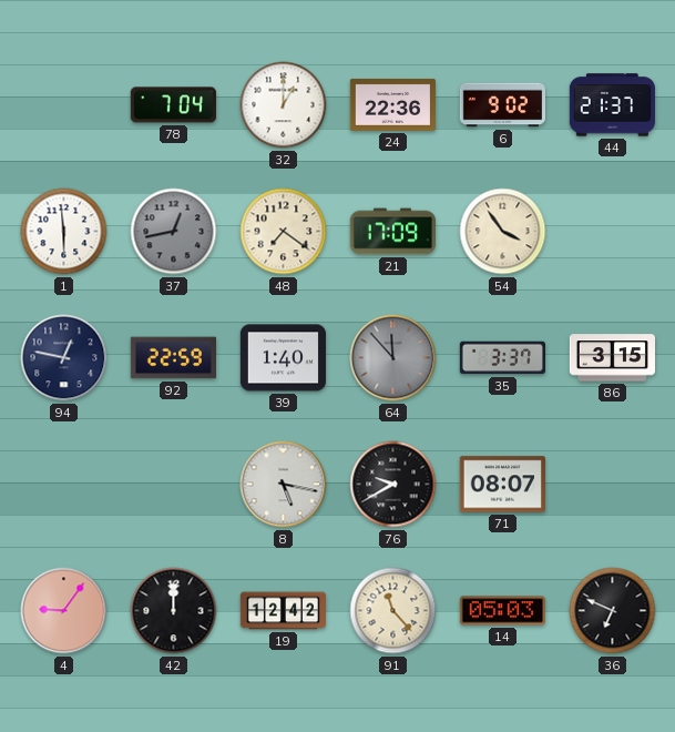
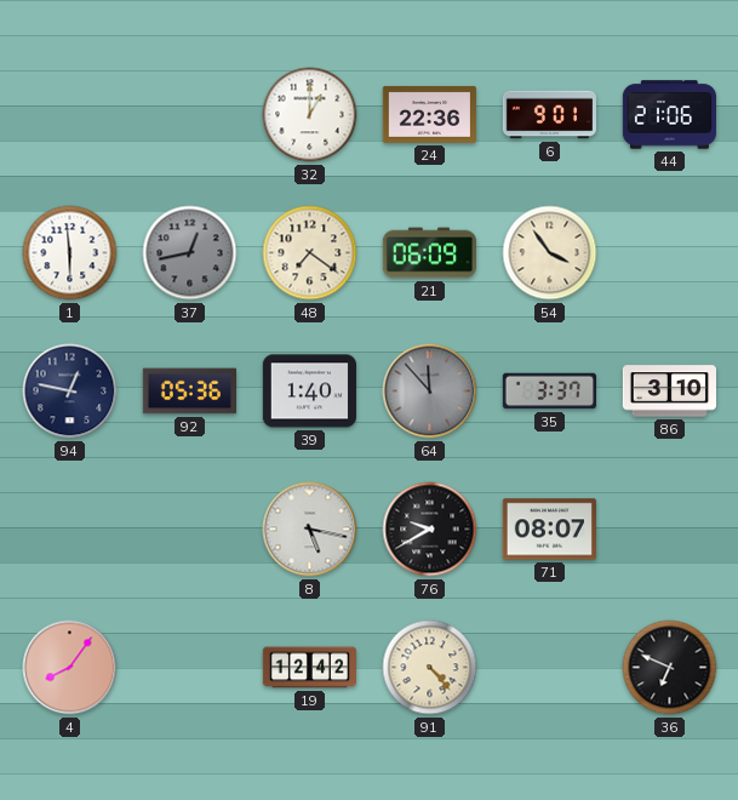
78: 7:04 -> none
6: 9:02 -> 9:01
44: 21:37 -> 21:06
21: 17:09 -> 06:09
92: 22:59 -> 05:36
86: 3:15 -> 3:10
4: 9:06 -> 8:06
42: 12:00 -> none
91: 11:23 -> 4:23
14: 05:03 -> none
